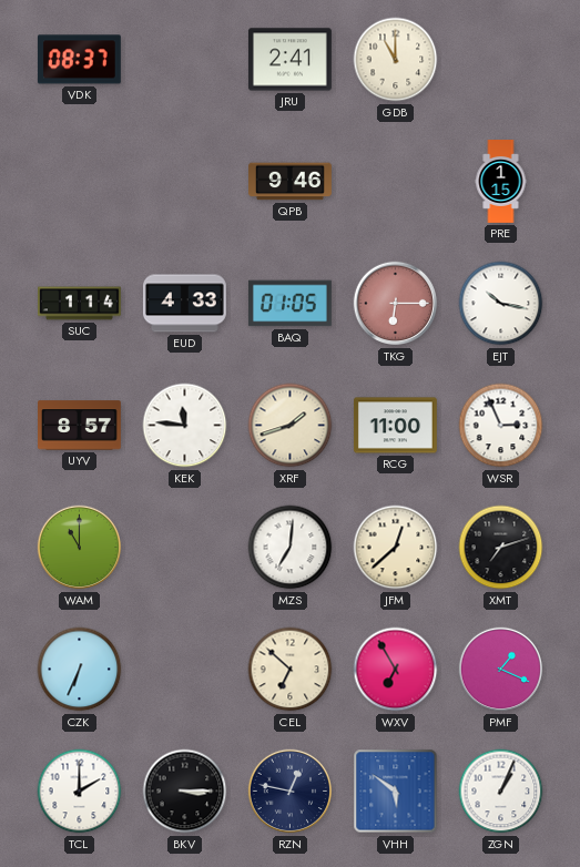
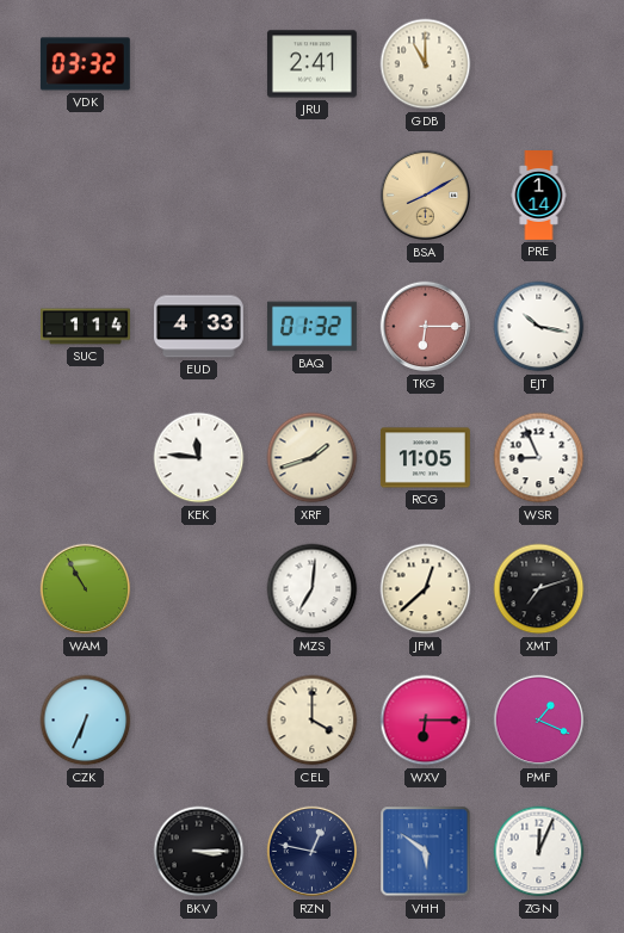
VDK: 08:37 -> 03:32
QPB: 9:46 -> none
BSA: none -> 8:10
PRE: 1:15 -> 1:14
BAQ: 01:05 -> 01:32
UYV: 8:57 -> none
RCG: 11:00 -> 11:05
WSR: 2:56 -> 8:56
WAM: 11:00 -> 10:55
CEL: 6:52 -> 4:00
WXV: 6:55 -> 6:15
TCL: 2:00 -> none
ZGN: 1:04 -> 12:04
